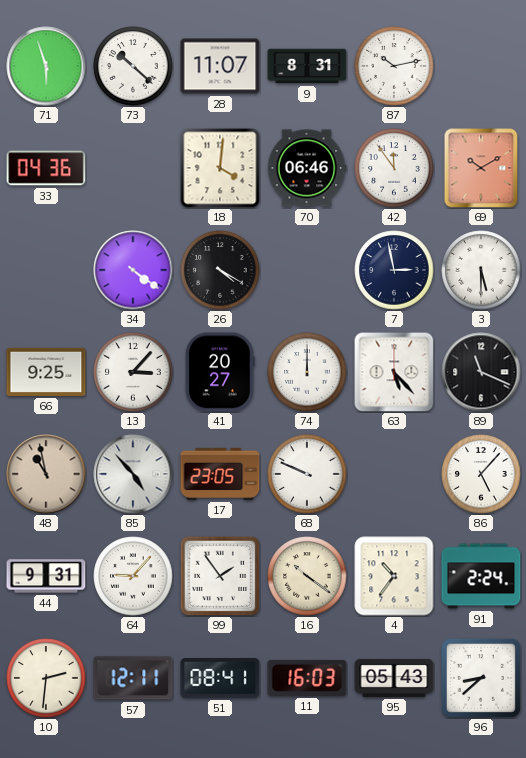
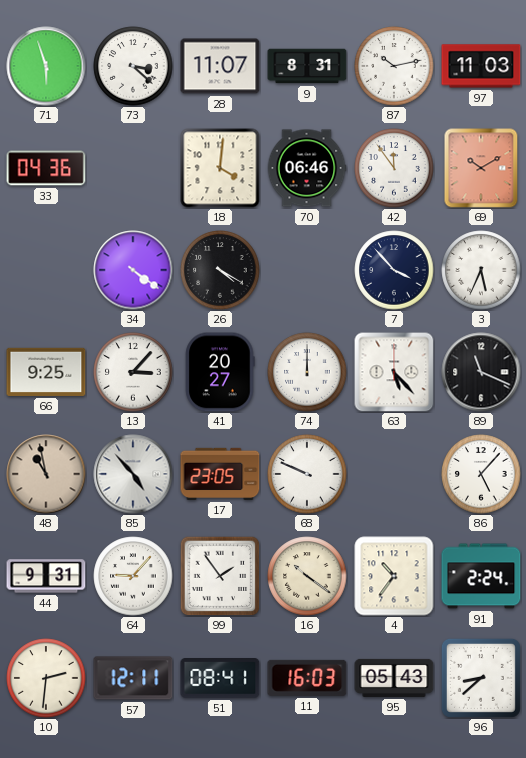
73: 10:22 -> 3:22
97: none -> 11:03
7: 2:58 -> 3:53
3: 5:30 -> 5:34
